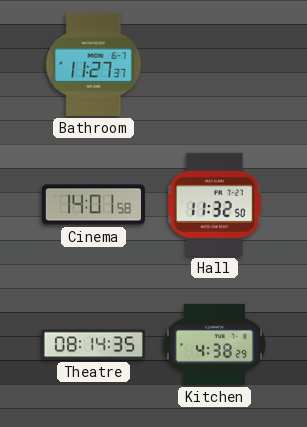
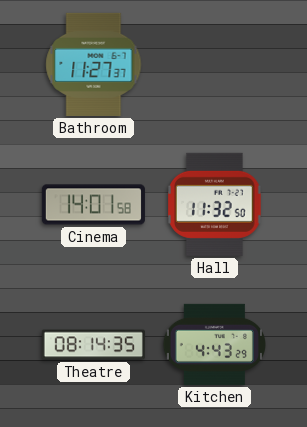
Kitchen: 4:38 -> 4:43
